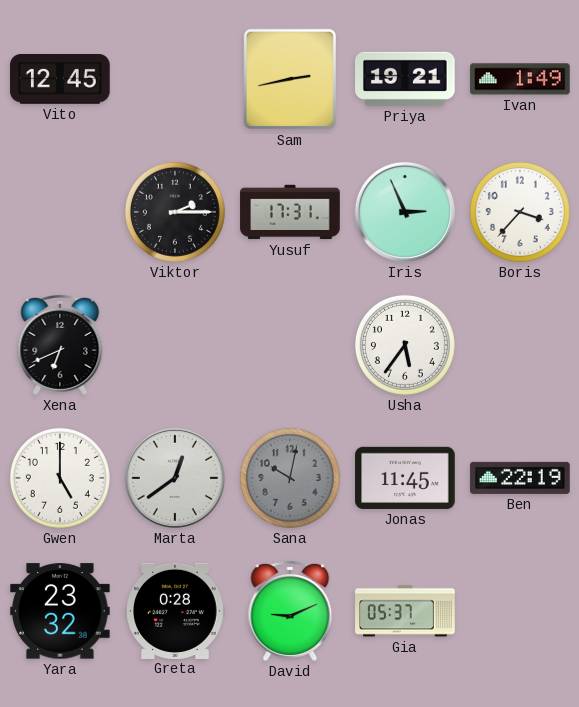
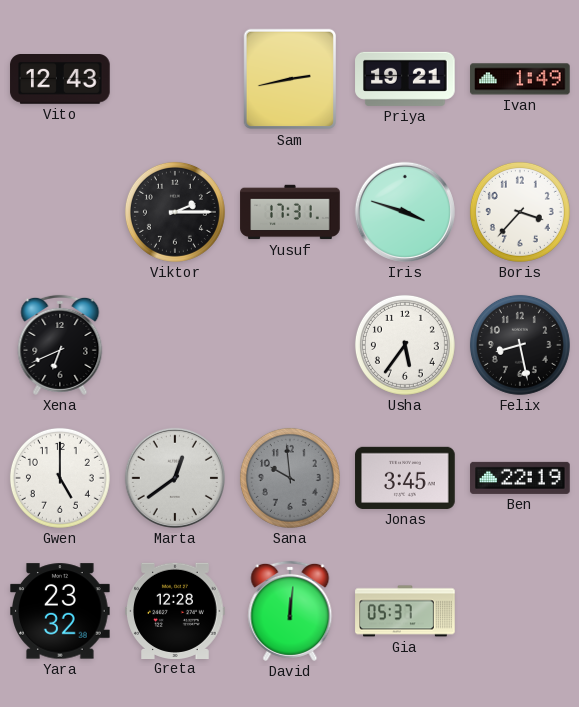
Vito: 12:45 -> 12:43
Iris: 2:56 -> 3:48
Felix: none -> 8:28
Sana: 10:02 -> 9:59
Jonas: 11:45 -> 3:45
Greta: 0:28 -> 12:28
David: 9:11 -> 12:01
